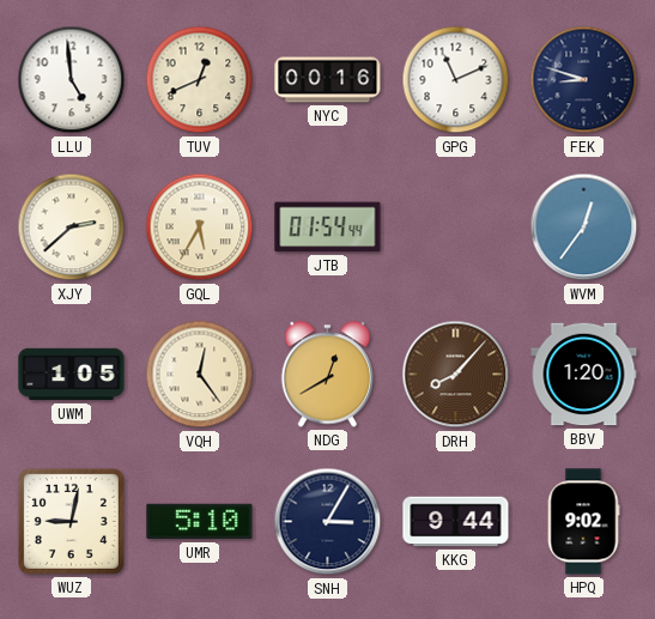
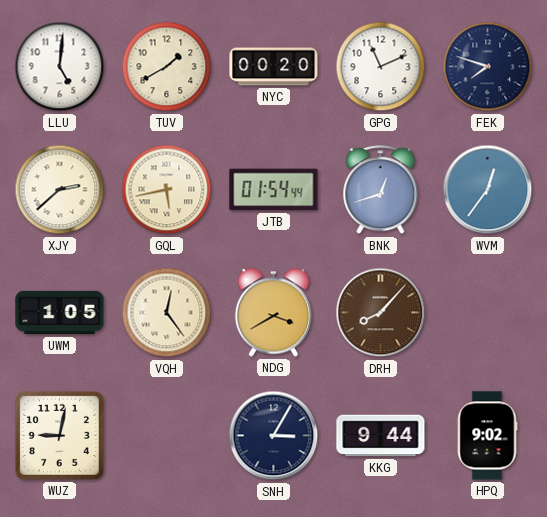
LLU: 4:59 -> 5:01
TUV: 12:41 -> 1:40
NYC: 00:16 -> 00:20
FEK: 8:48 -> 7:48
GQL: 5:35 -> 5:43
BNK: none -> 12:42
NDG: 12:40 -> 3:40
BBV: 1:20 -> none
UMR: 5:10 -> none
